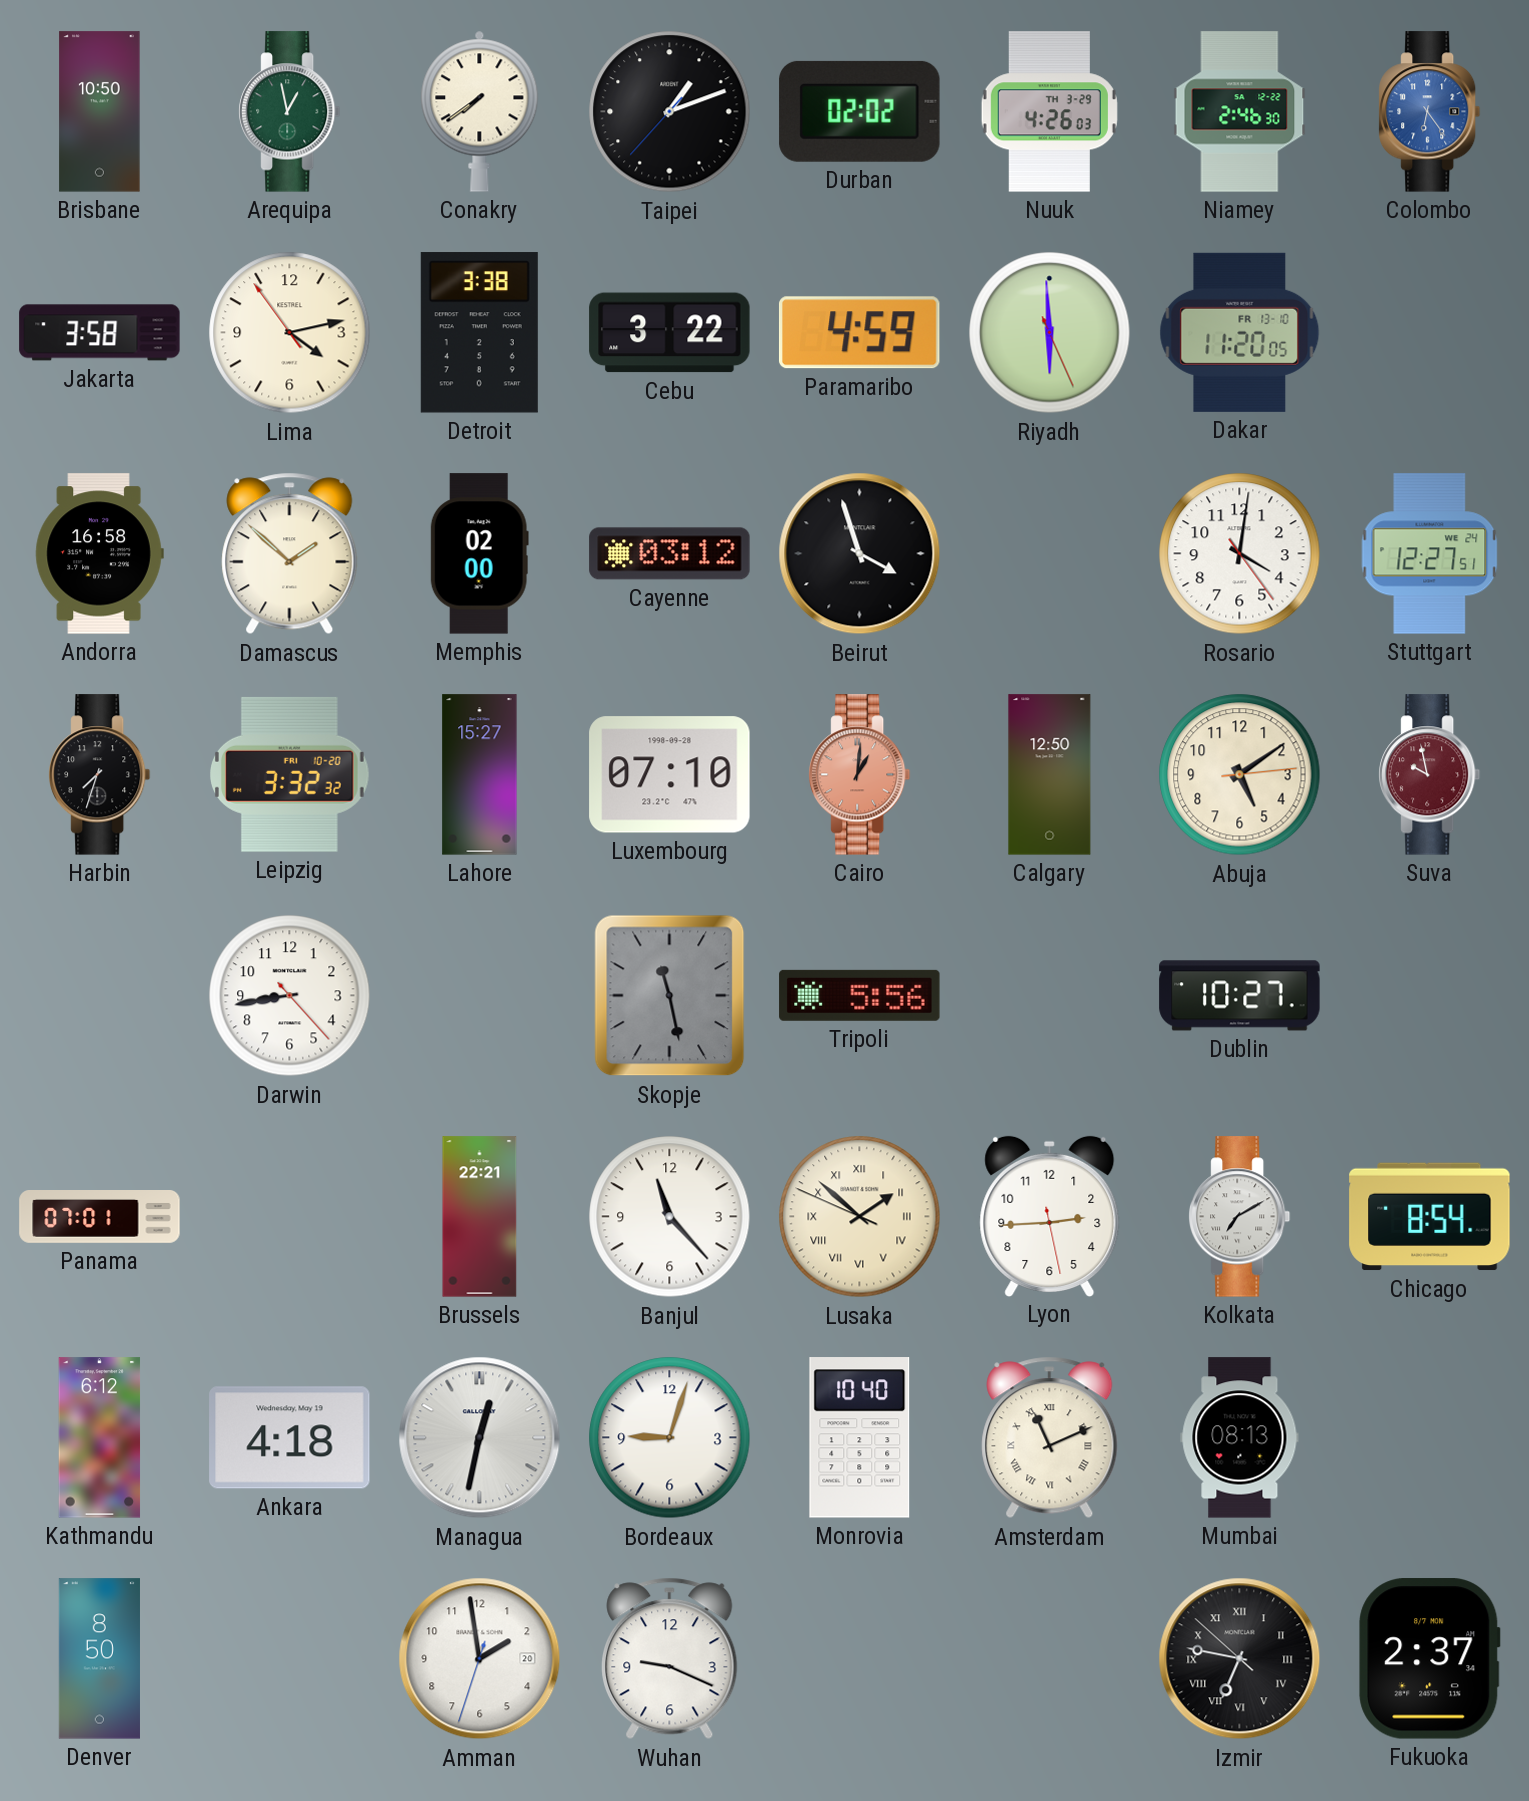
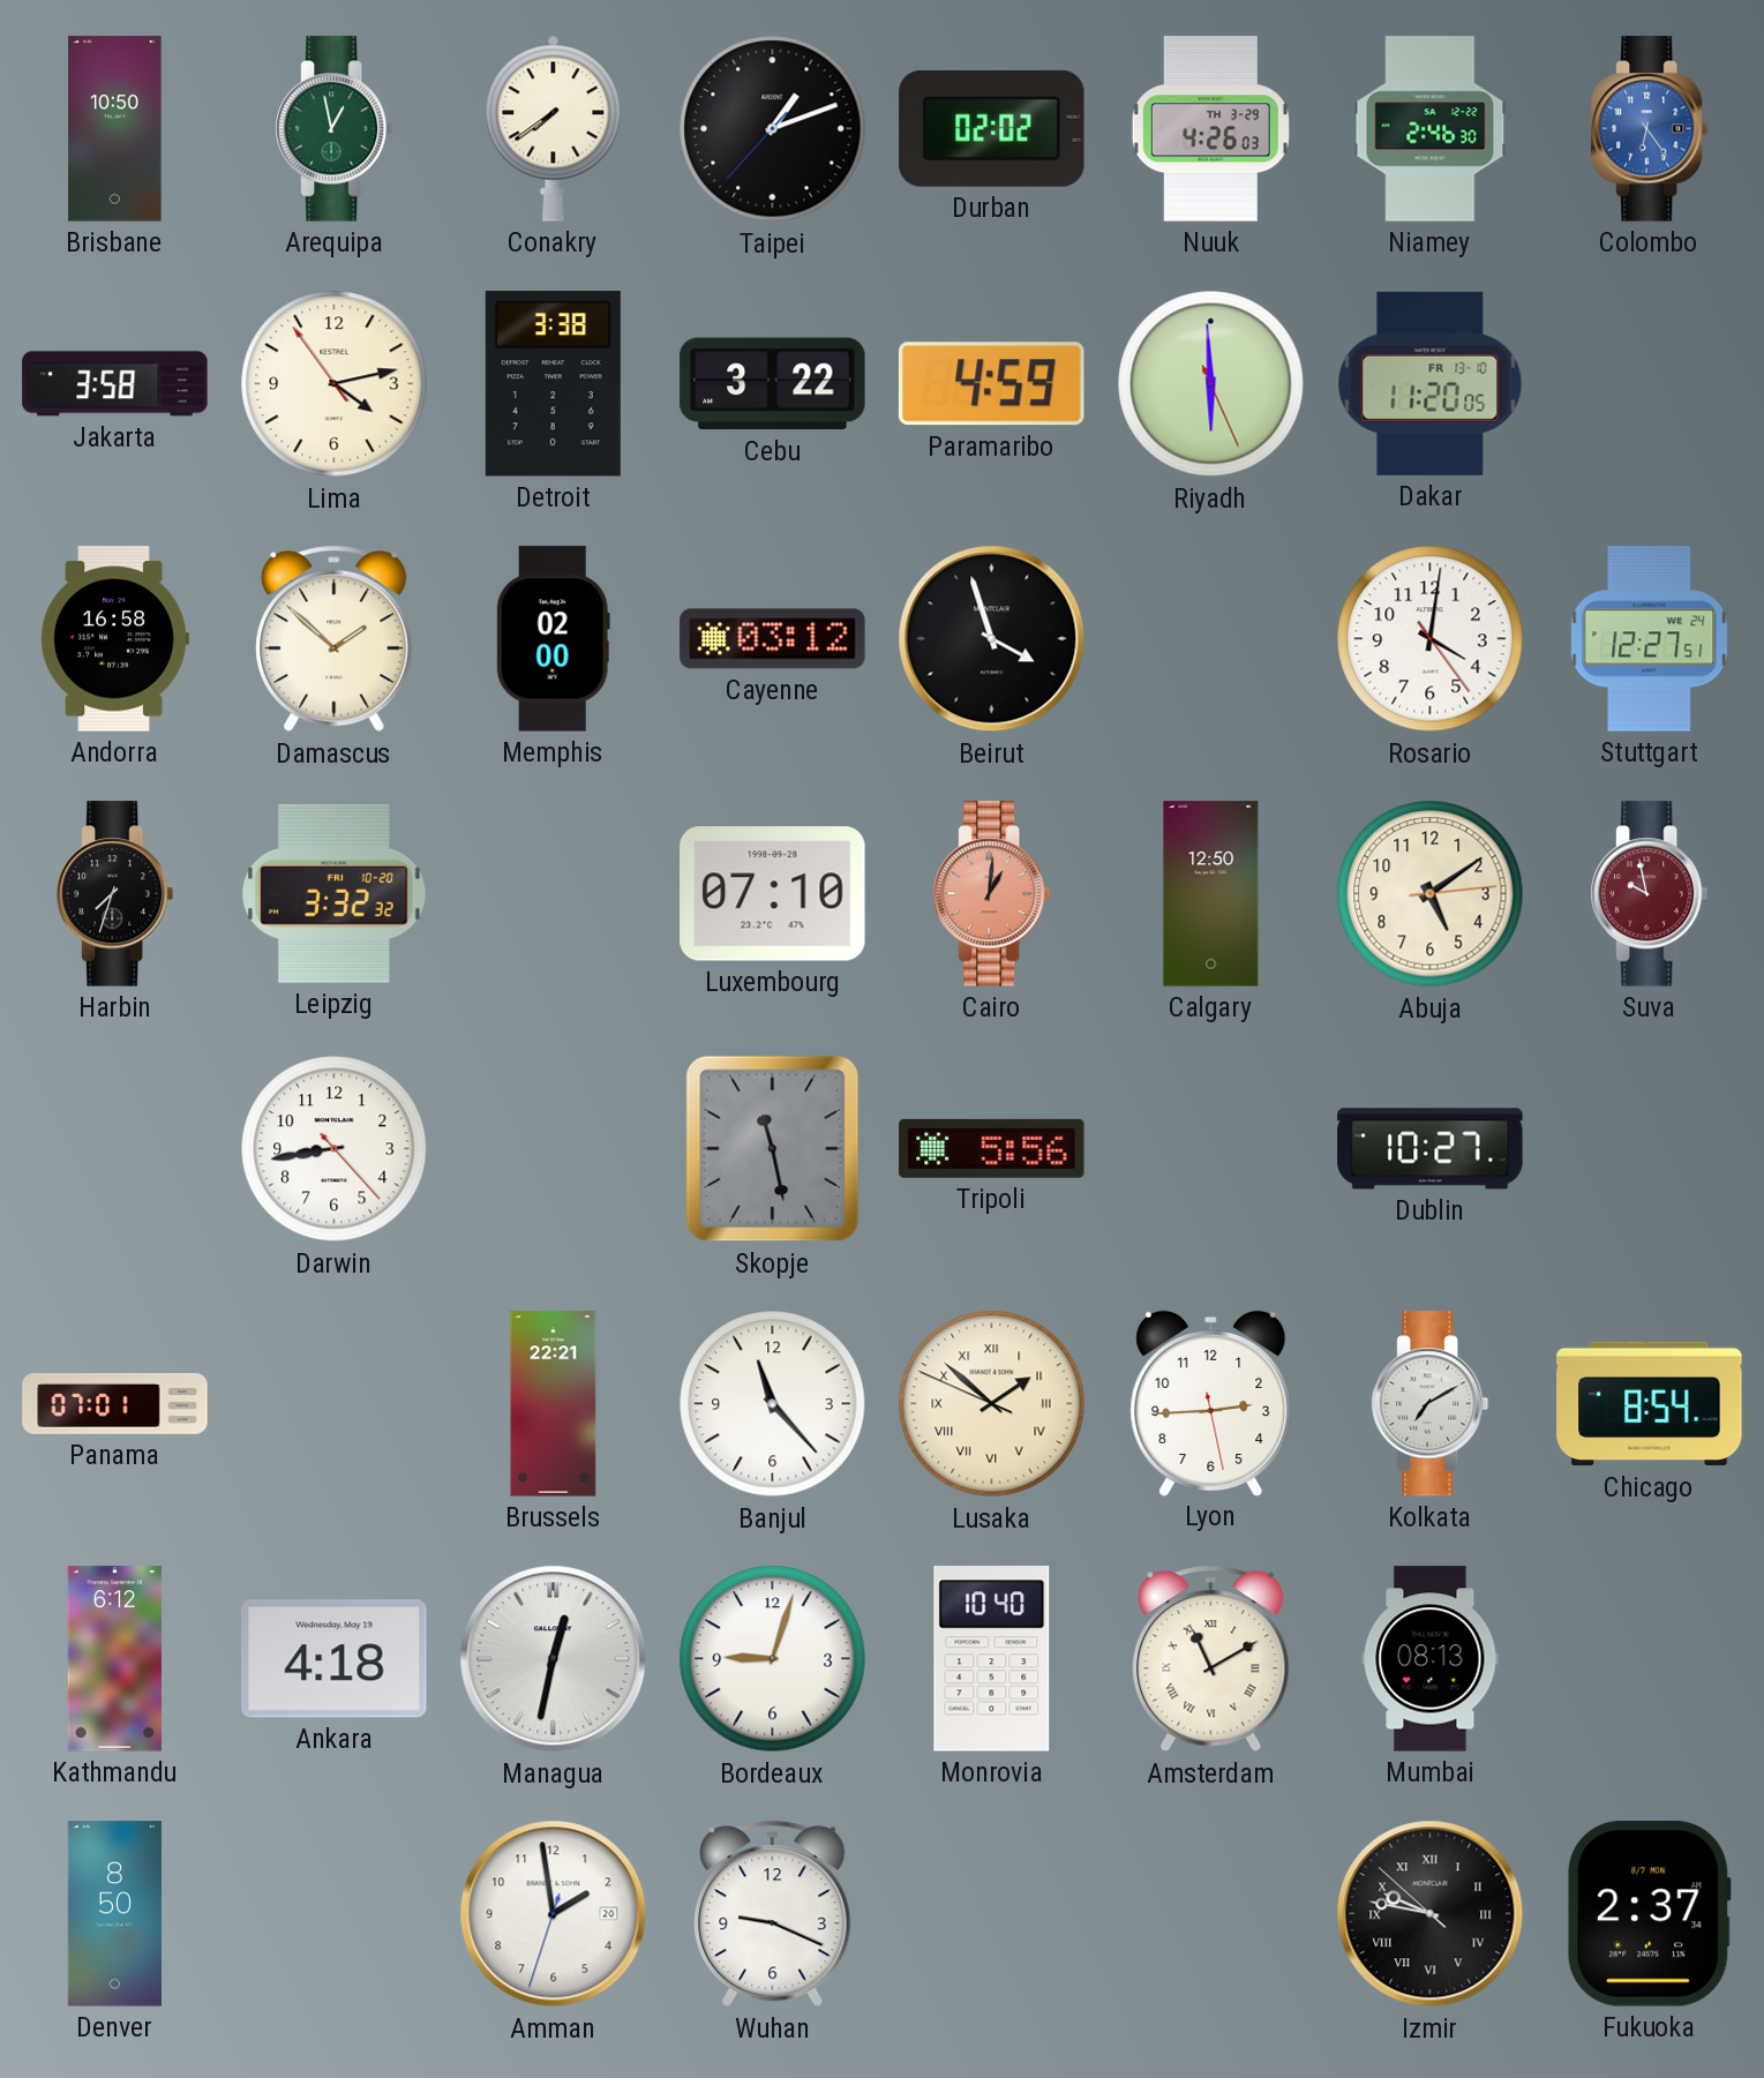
Lahore: 15:27 -> none
Amsterdam: 11:11 -> 11:10
Izmir: 6:46 -> 9:46
